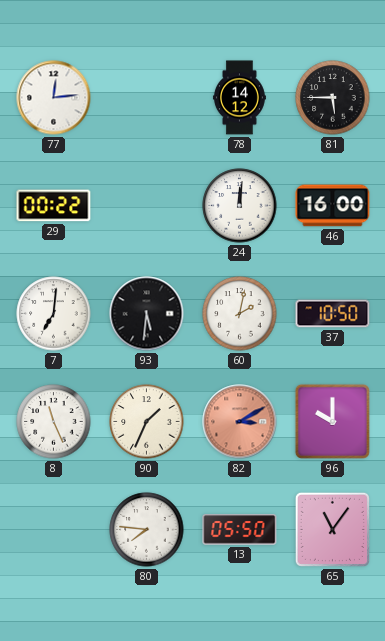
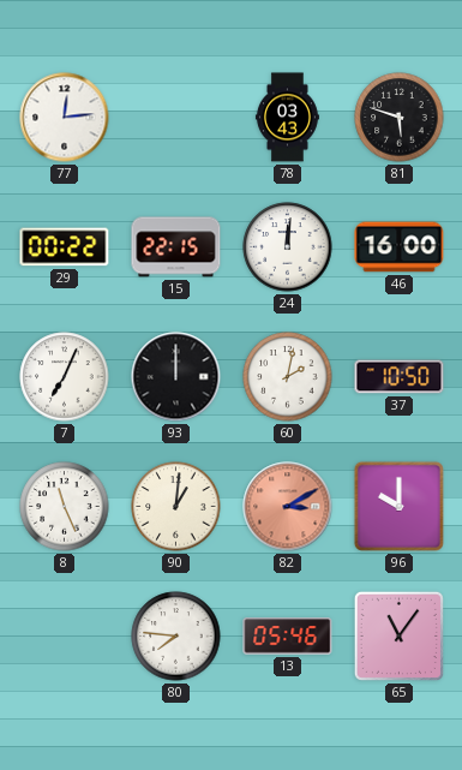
78: 14:12 -> 03:43
81: 5:45 -> 5:48
15: none -> 22:15
7: 7:01 -> 7:04
93: 5:31 -> 12:00
90: 1:34 -> 1:01
13: 05:50 -> 05:46
